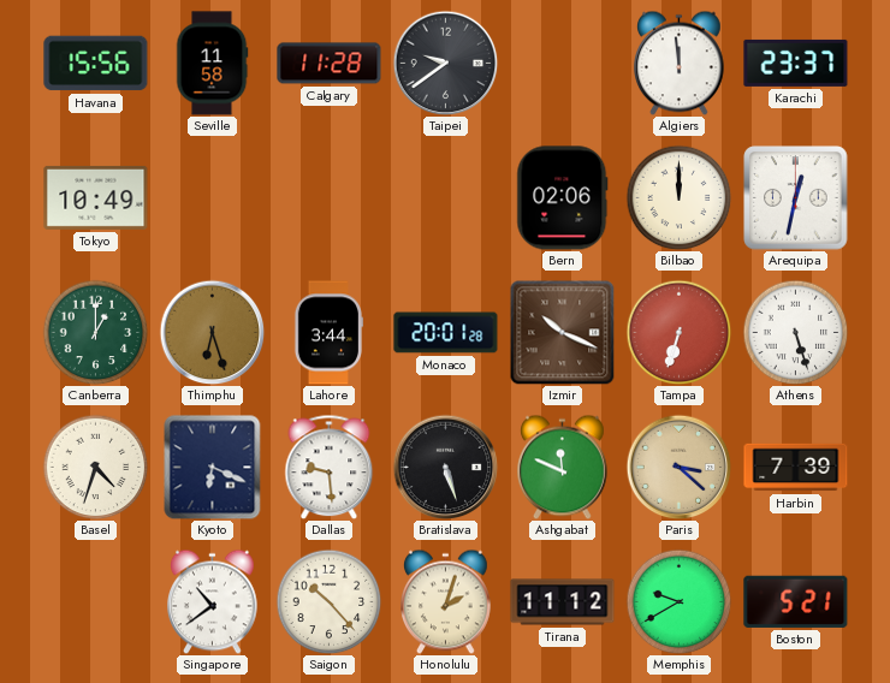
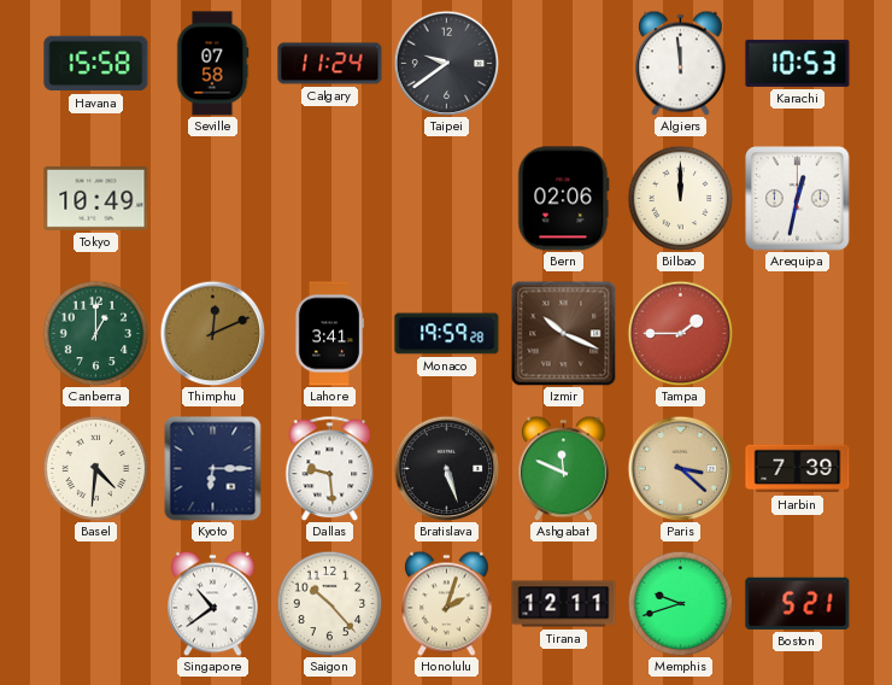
Havana: 15:56 -> 15:58
Seville: 11:58 -> 07:58
Calgary: 11:28 -> 11:24
Karachi: 23:37 -> 10:53
Thimphu: 6:27 -> 12:11
Lahore: 3:44 -> 3:41
Monaco: 20:01 -> 19:59
Tampa: 6:33 -> 1:45
Athens: 5:27 -> none
Basel: 4:33 -> 4:31
Kyoto: 6:19 -> 6:15
Tirana: 11:12 -> 12:11
Memphis: 9:40 -> 9:42
